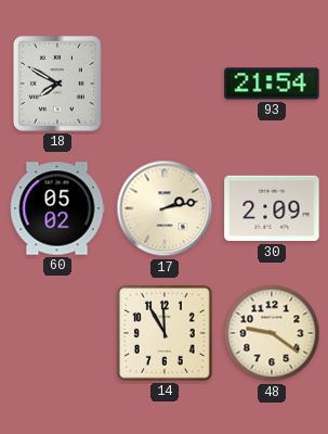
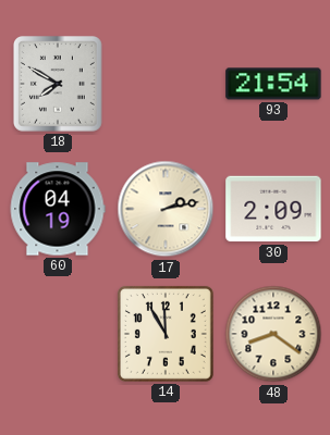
60: 05:02 -> 04:19
48: 9:21 -> 8:21
